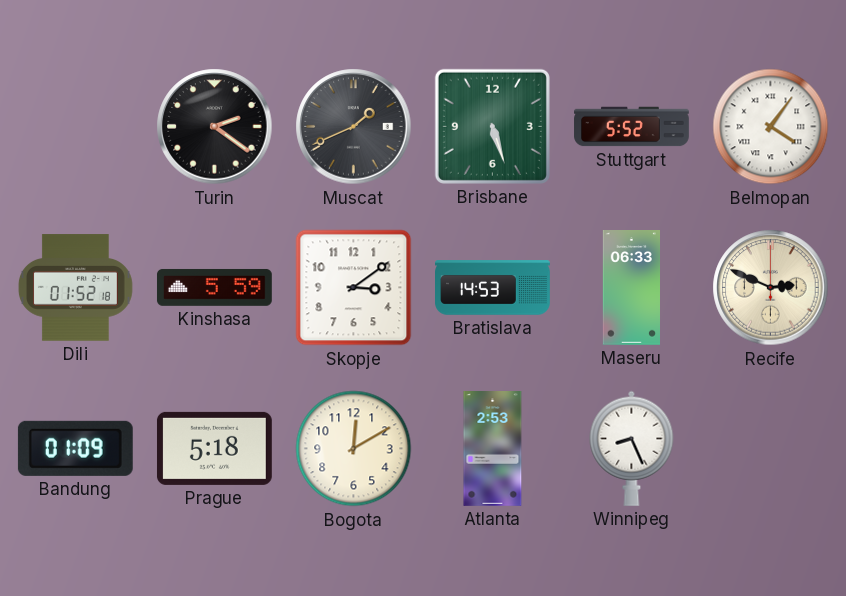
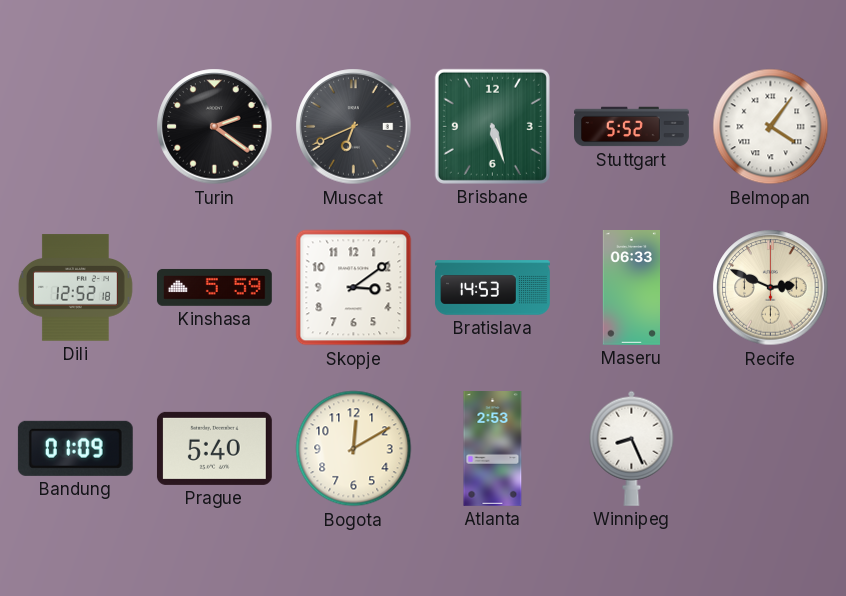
Muscat: 1:41 -> 6:41
Dili: 01:52 -> 12:52
Prague: 5:18 -> 5:40
